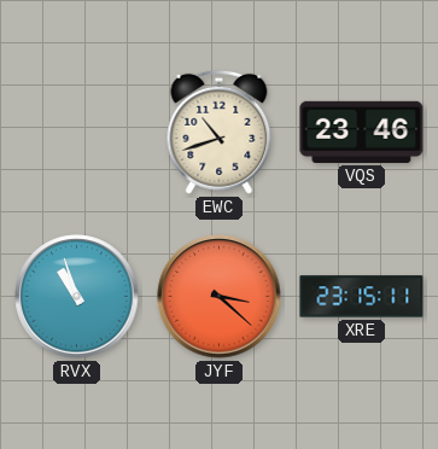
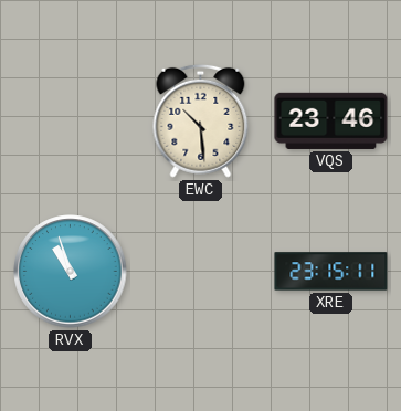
EWC: 10:42 -> 10:29
JYF: 3:22 -> none
